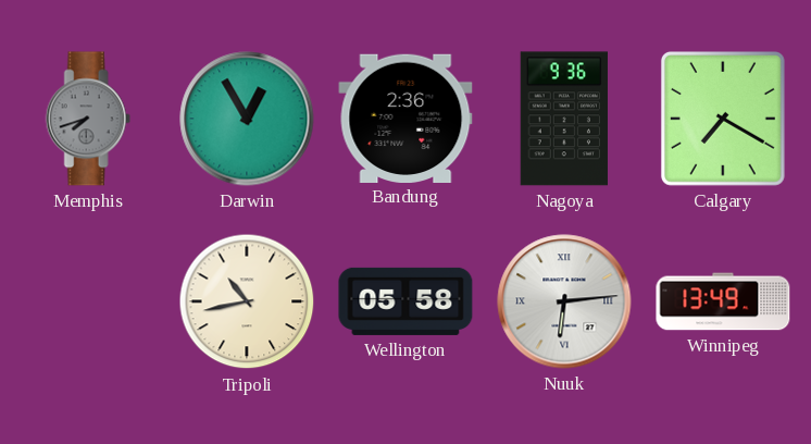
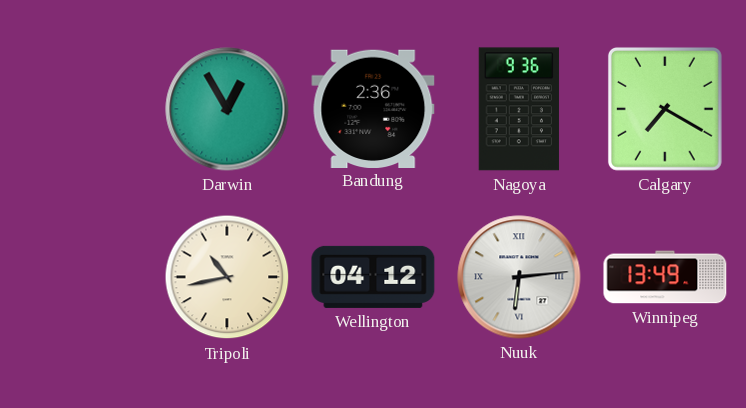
Memphis: 7:42 -> none
Wellington: 05:58 -> 04:12
